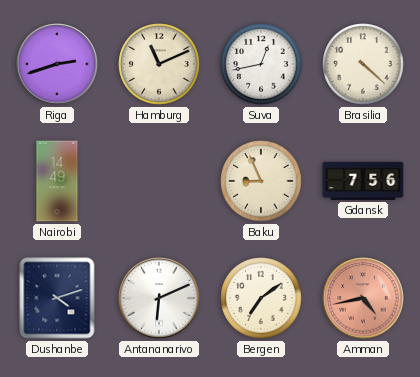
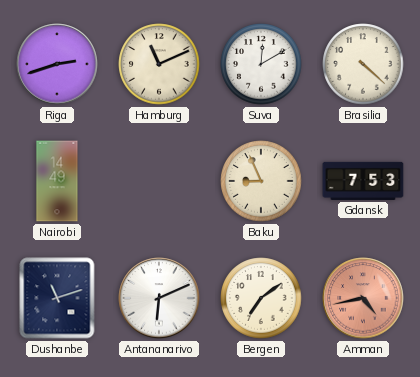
Suva: 12:43 -> 12:10
Gdansk: 7:56 -> 7:53
Dushanbe: 4:12 -> 11:12
